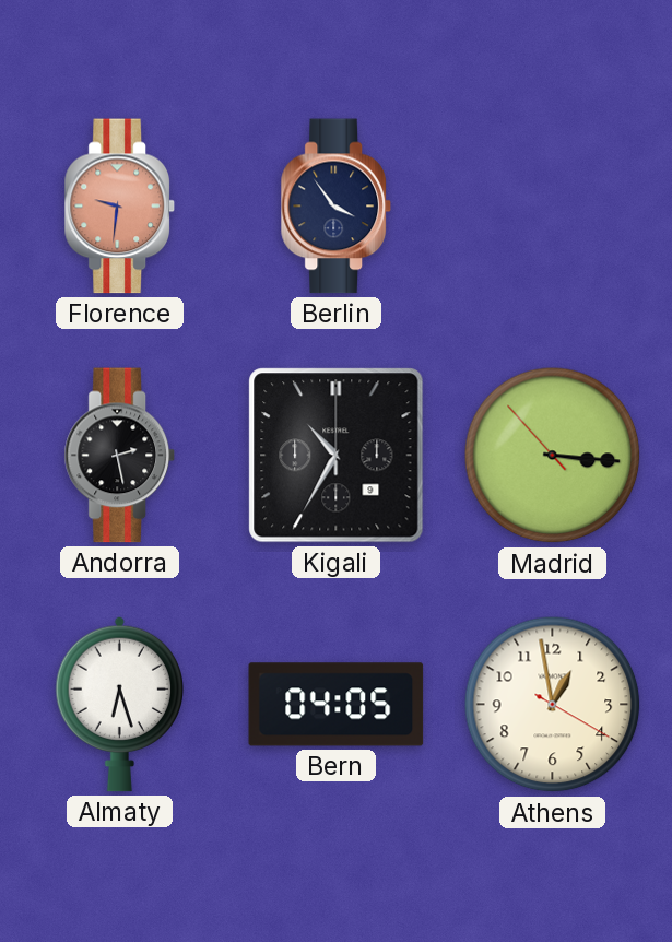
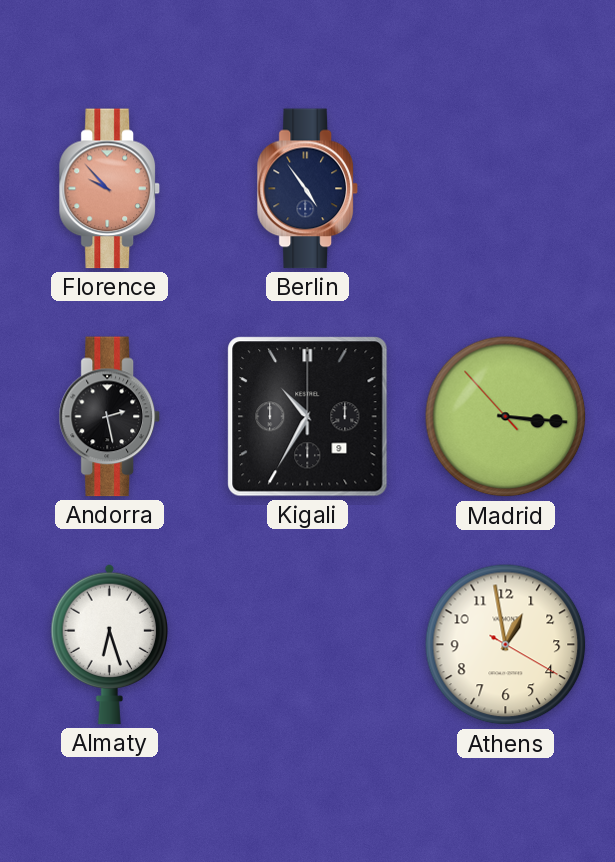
Florence: 9:31 -> 9:53
Berlin: 3:54 -> 4:54
Bern: 04:05 -> none
